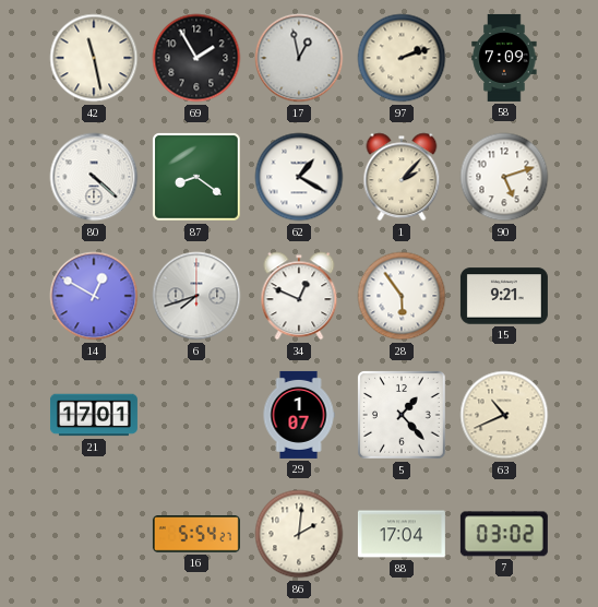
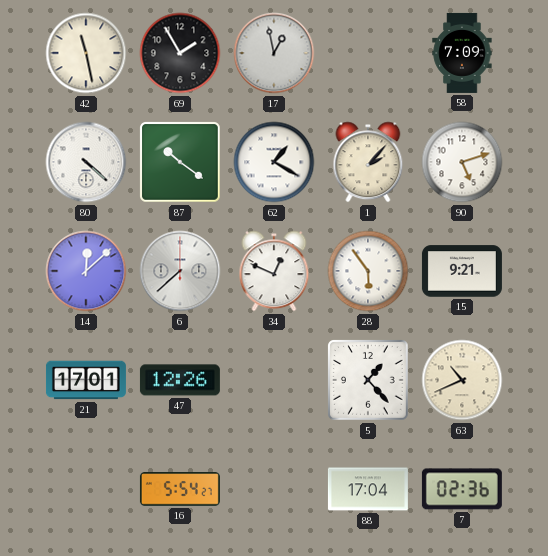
97: 2:12 -> none
87: 8:21 -> 10:21
14: 12:50 -> 12:08
6: 7:42 -> 7:38
47: none -> 12:26
29: 1:07 -> none
86: 2:01 -> none
7: 03:02 -> 02:36
